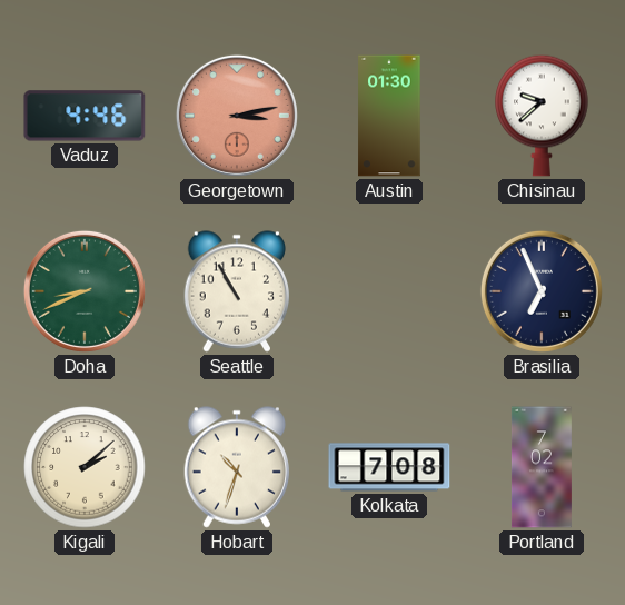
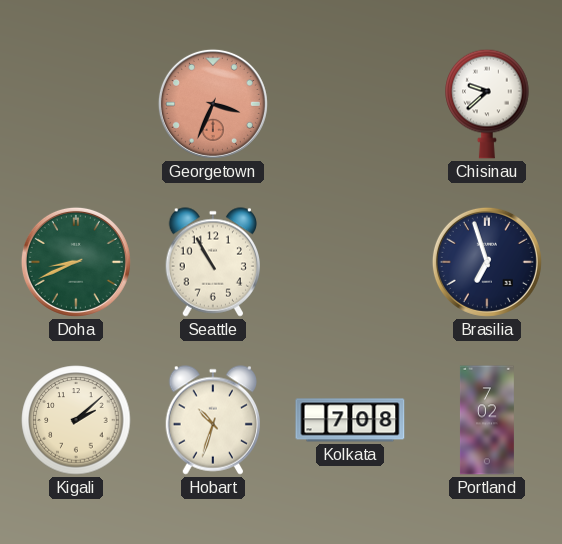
Vaduz: 4:46 -> none
Georgetown: 3:13 -> 3:34
Austin: 01:30 -> none
Brasilia: 6:56 -> 6:57
